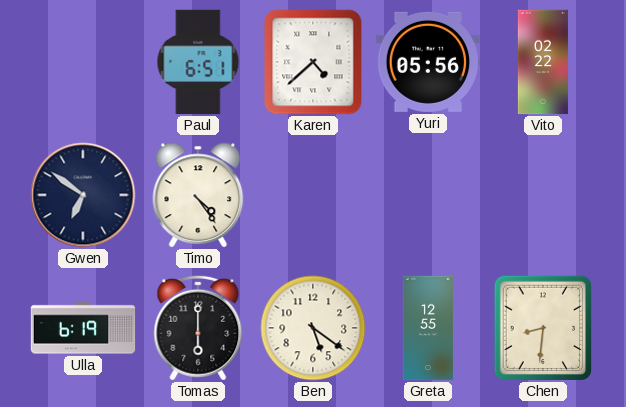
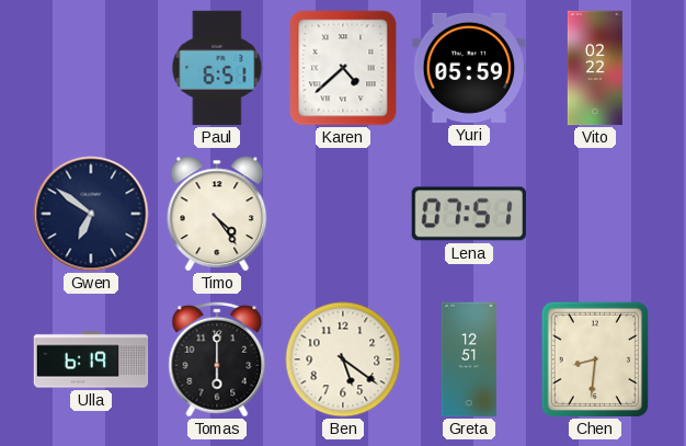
Yuri: 05:56 -> 05:59
Lena: none -> 07:51
Greta: 12:55 -> 12:51
